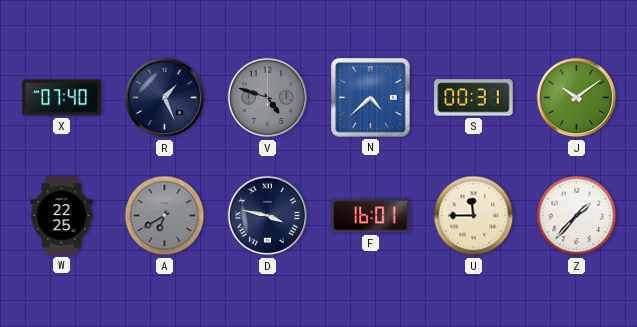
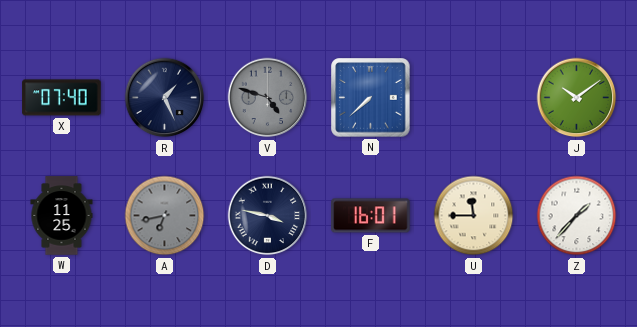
N: 4:38 -> 7:38
S: 00:31 -> none
W: 22:25 -> 11:25
A: 6:40 -> 6:43
